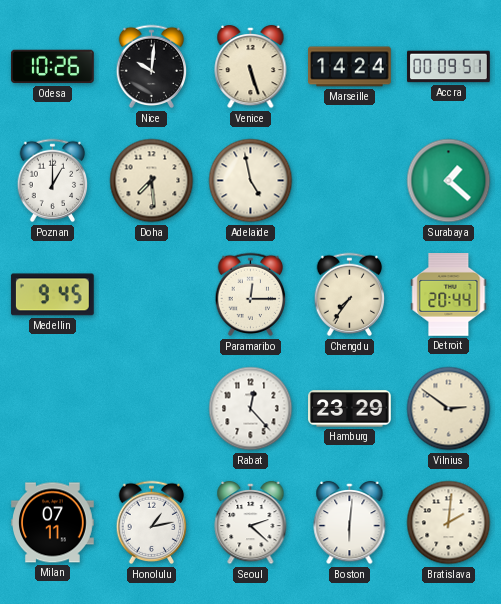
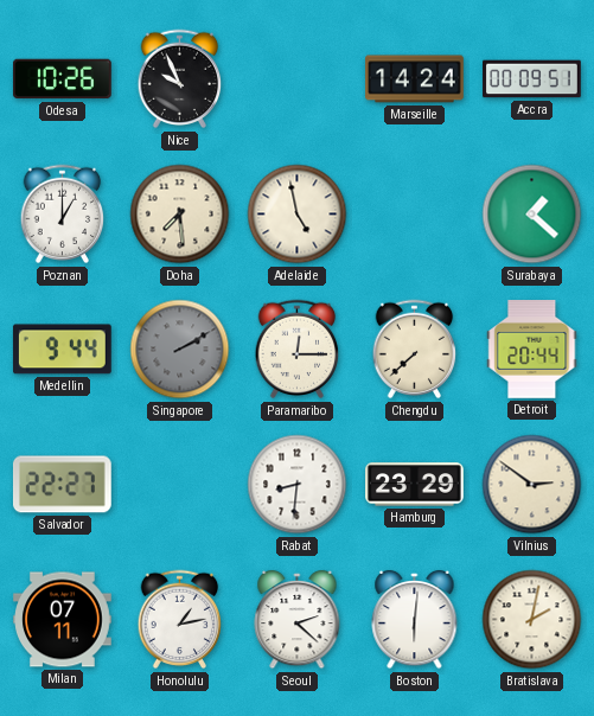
Nice: 10:01 -> 9:56
Venice: 5:27 -> none
Medellin: 9:45 -> 9:44
Singapore: none -> 2:10
Chengdu: 7:36 -> 7:38
Salvador: none -> 22:27
Rabat: 12:23 -> 8:31
Bratislava: 2:01 -> 2:02
